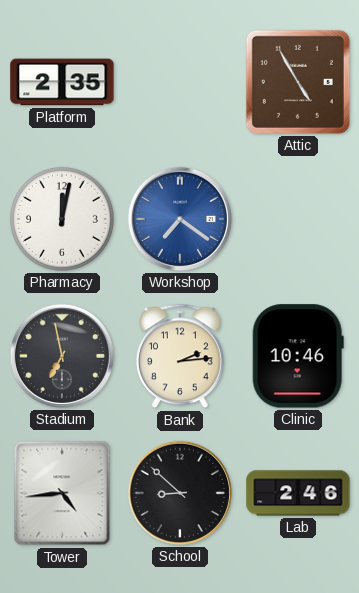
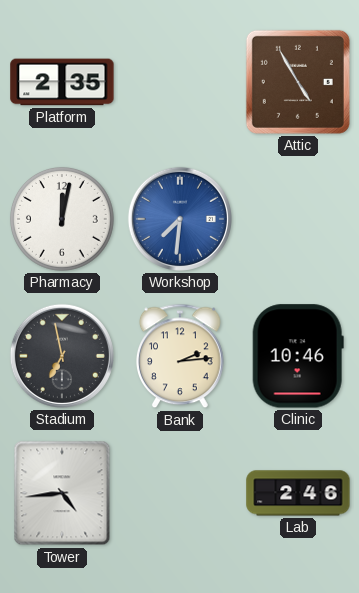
Workshop: 7:21 -> 7:31
School: 8:52 -> none
